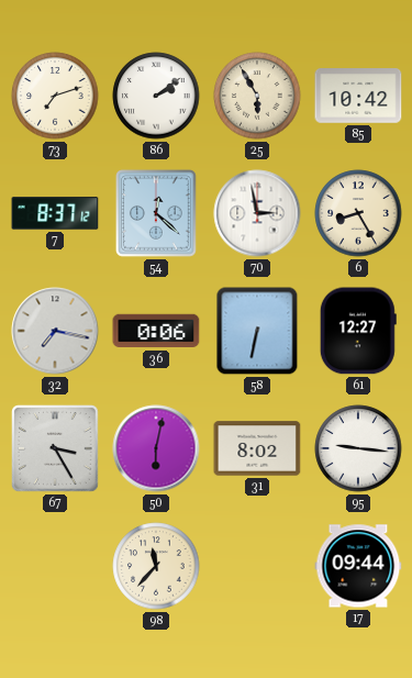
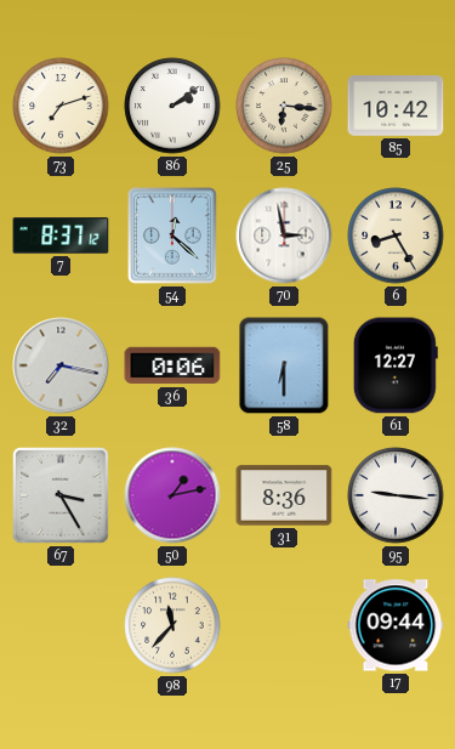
25: 5:55 -> 6:16
58: 6:32 -> 6:30
50: 6:02 -> 1:13
31: 8:02 -> 8:36
